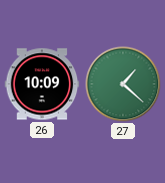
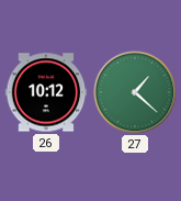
26: 10:09 -> 10:12
